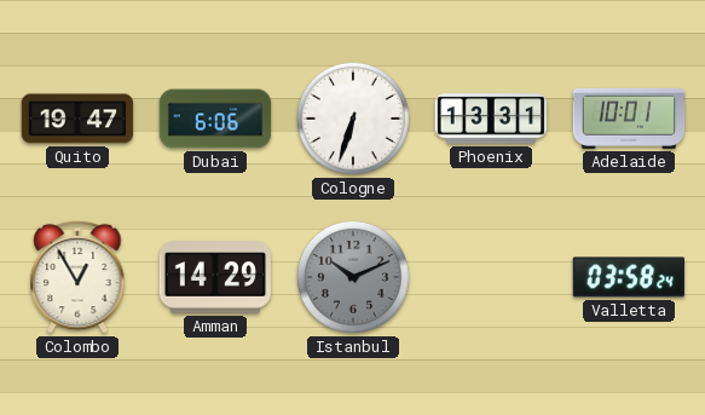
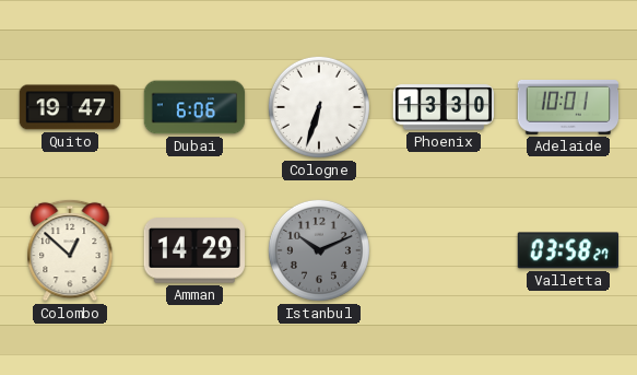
Phoenix: 13:31 -> 13:30
Colombo: 12:55 -> 12:52
Valletta: 03:58:24 -> 03:58:27
